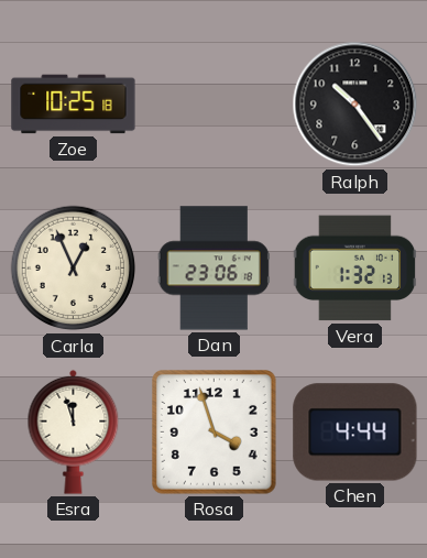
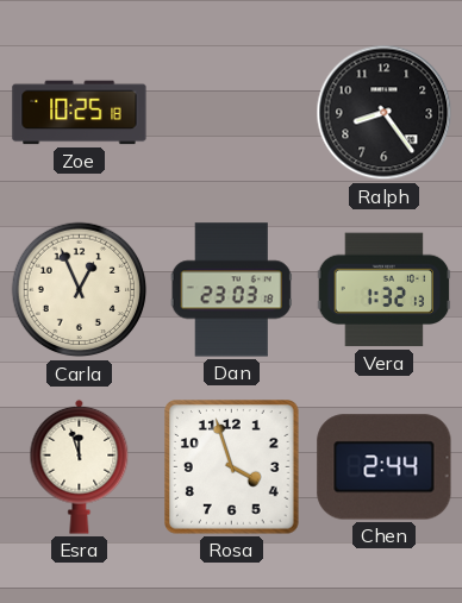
Ralph: 10:24 -> 8:24
Dan: 23:06 -> 23:03
Chen: 4:44 -> 2:44
